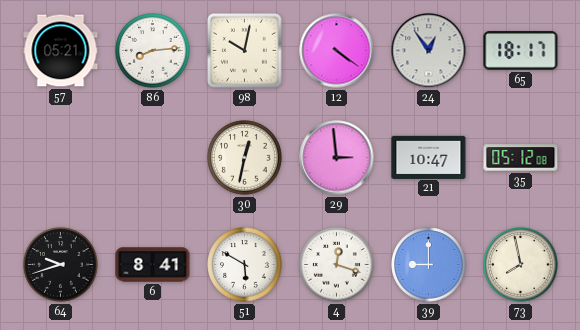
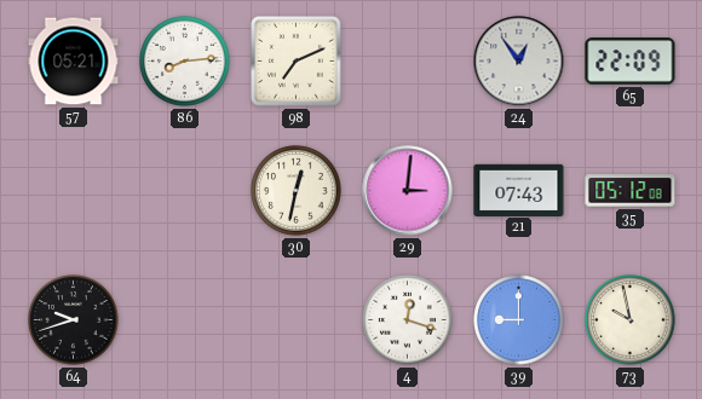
98: 10:02 -> 7:11
12: 4:21 -> none
65: 18:17 -> 22:09
29: 2:59 -> 3:01
21: 10:47 -> 07:43
6: 8:41 -> none
51: 5:50 -> none
73: 7:58 -> 9:58
